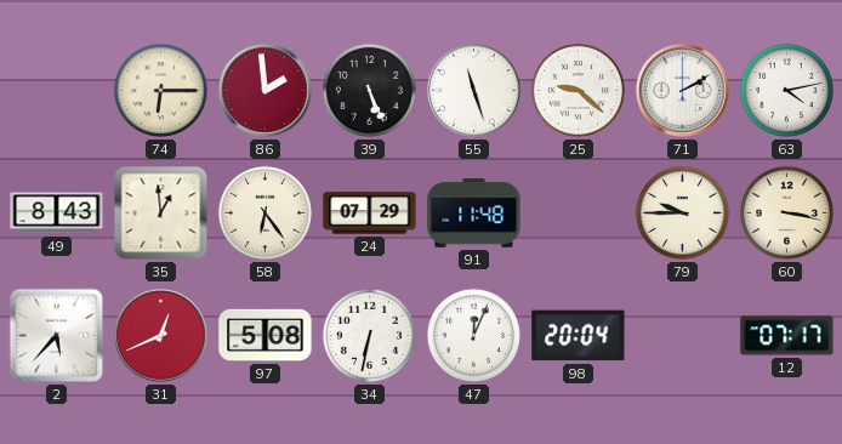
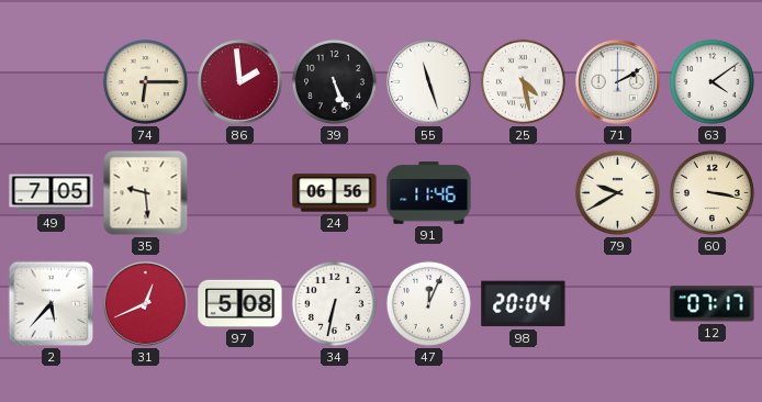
25: 9:22 -> 4:28
63: 4:13 -> 4:09
49: 8:43 -> 7:05
35: 12:59 -> 9:29
58: 6:24 -> none
24: 07:29 -> 06:56
91: 11:48 -> 11:46
79: 9:45 -> 9:40
